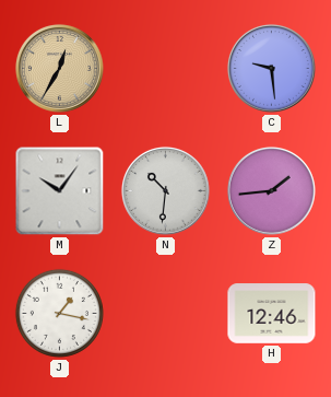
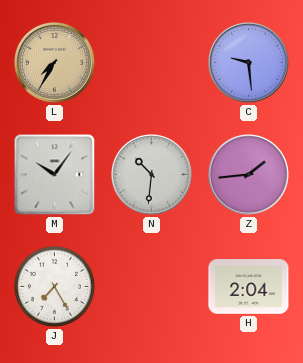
L: 12:35 -> 7:35
J: 1:17 -> 7:25
H: 12:46 -> 2:04
